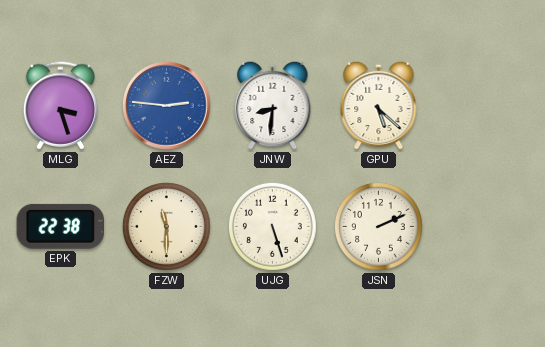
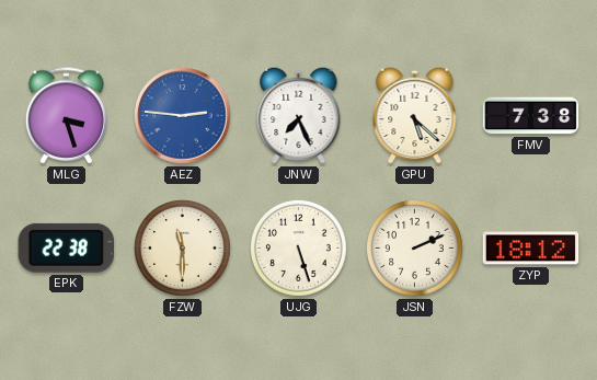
JNW: 8:31 -> 7:26
FMV: none -> 7:38
ZYP: none -> 18:12
